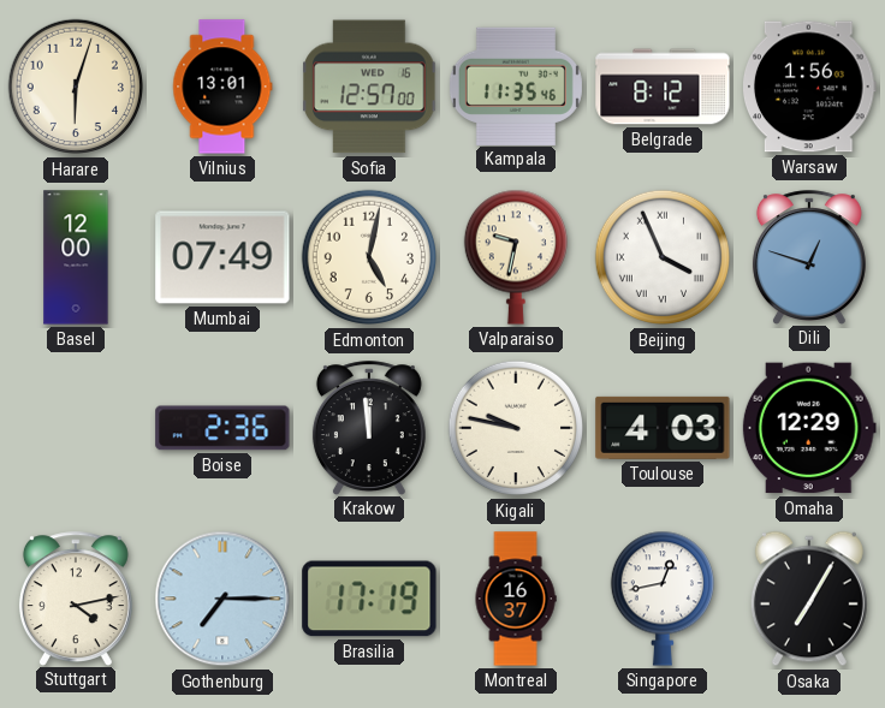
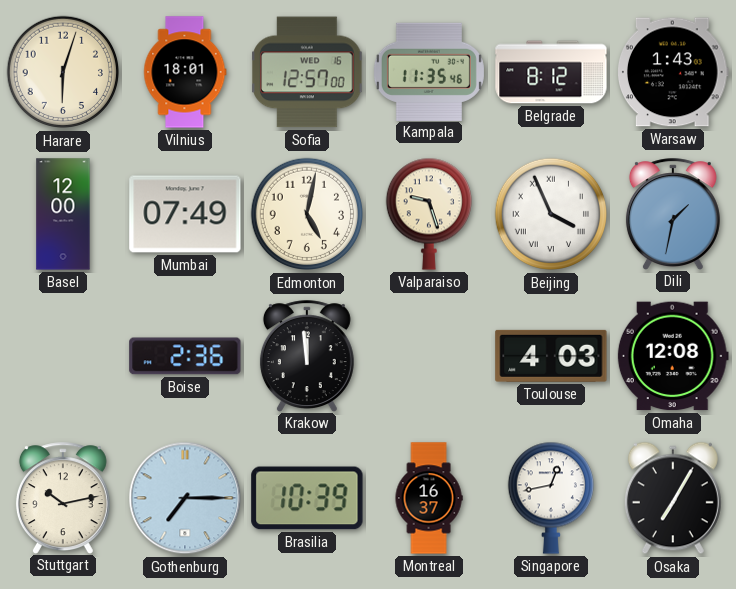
Vilnius: 13:01 -> 18:01
Warsaw: 1:56 -> 1:43
Valparaiso: 9:32 -> 9:27
Dili: 12:48 -> 1:32
Kigali: 9:47 -> none
Omaha: 12:29 -> 12:08
Stuttgart: 4:13 -> 10:13
Brasilia: 17:19 -> 10:39
